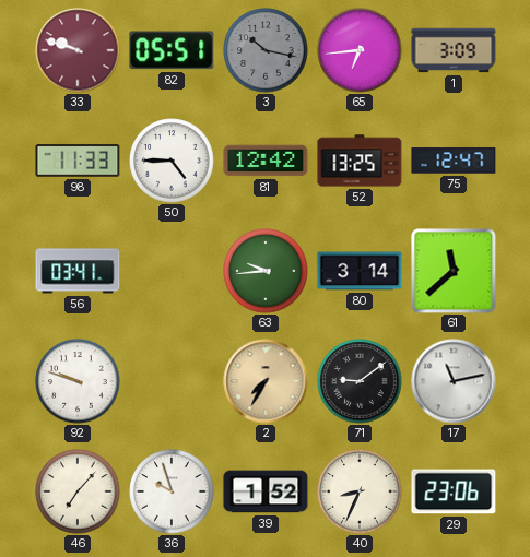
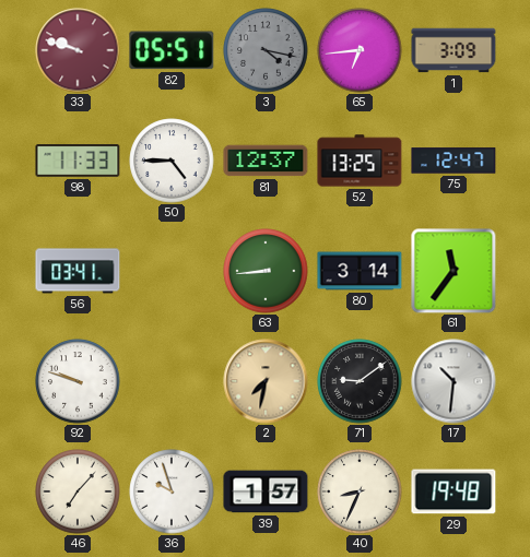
3: 10:17 -> 4:17
81: 12:42 -> 12:37
63: 9:44 -> 8:44
61: 11:38 -> 11:36
2: 7:35 -> 7:32
17: 11:13 -> 10:31
39: 1:52 -> 1:57
29: 23:06 -> 19:48
